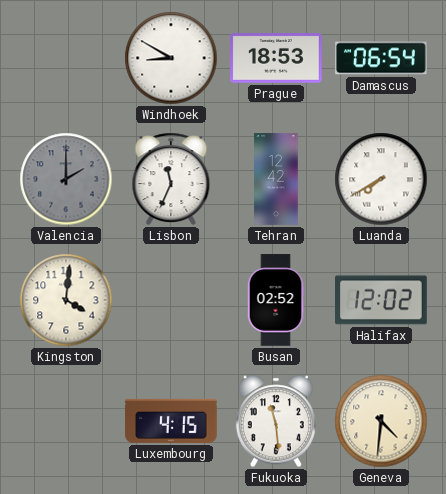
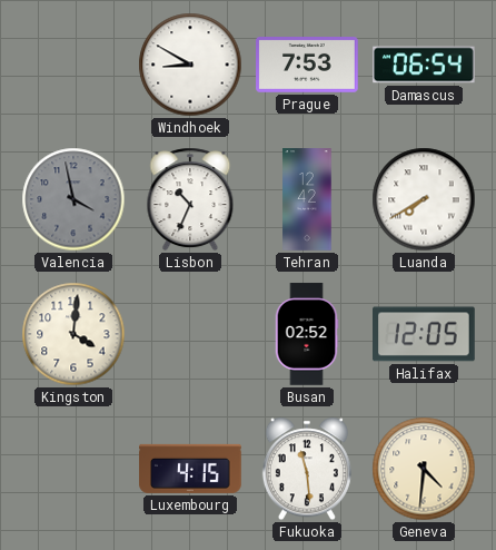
Prague: 18:53 -> 7:53
Valencia: 2:00 -> 3:58
Lisbon: 11:34 -> 10:34
Halifax: 12:02 -> 12:05
